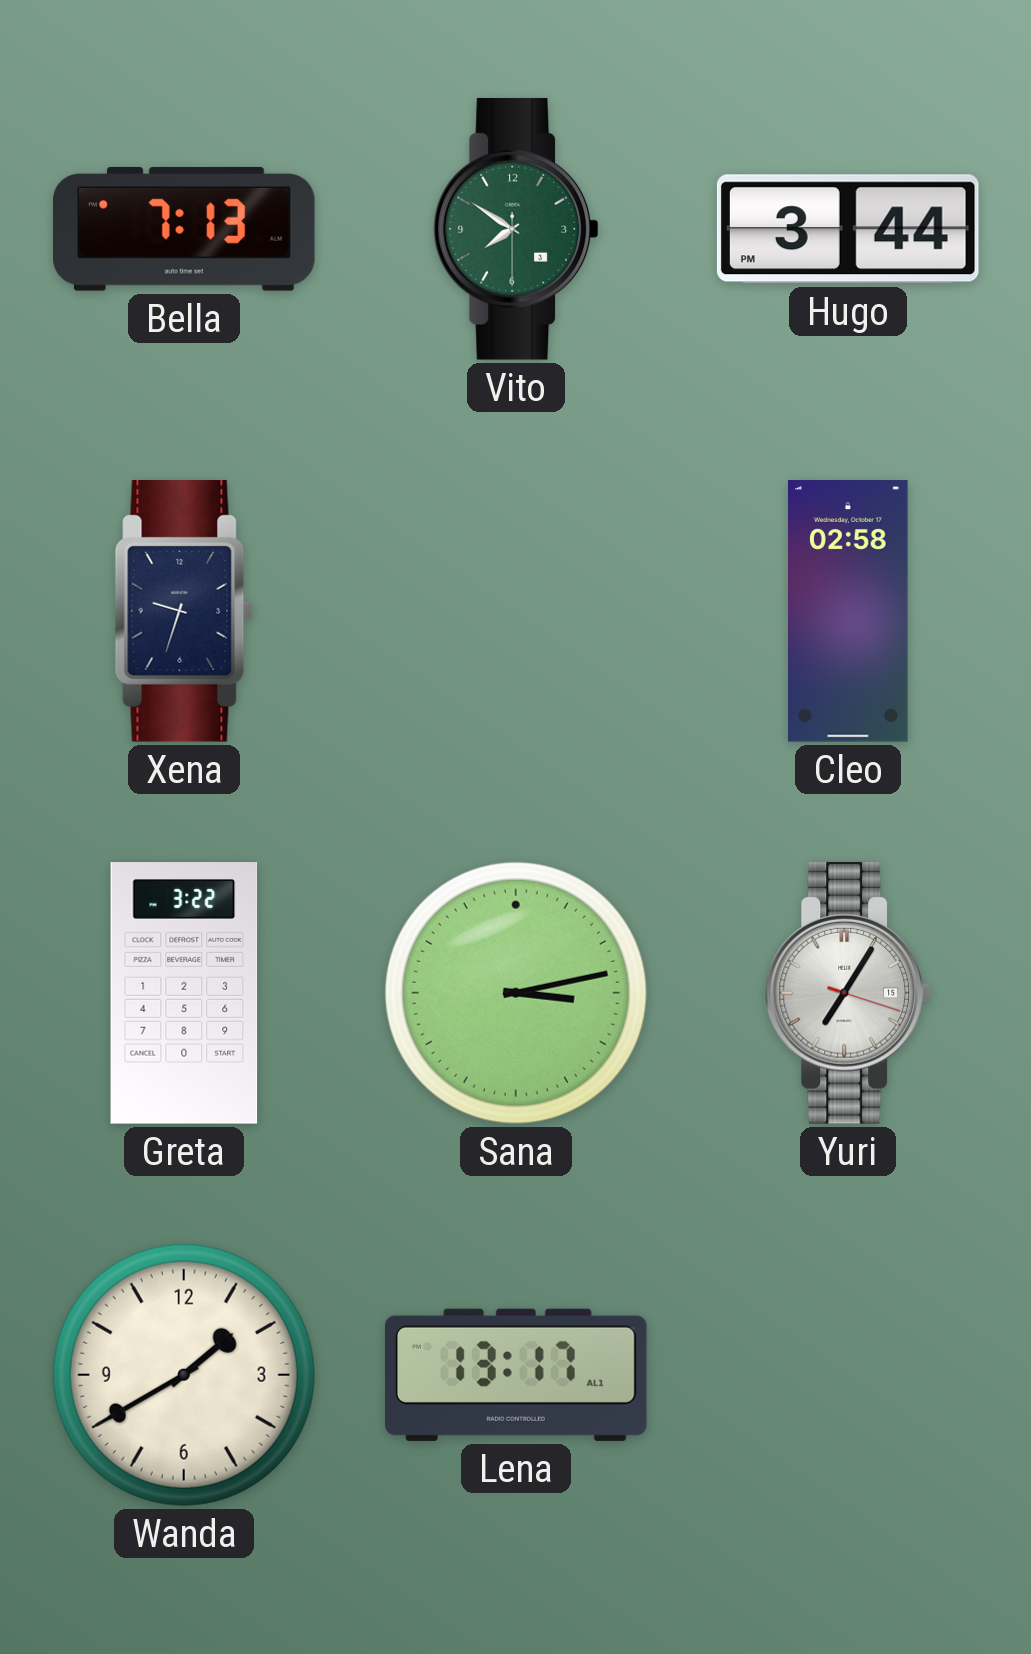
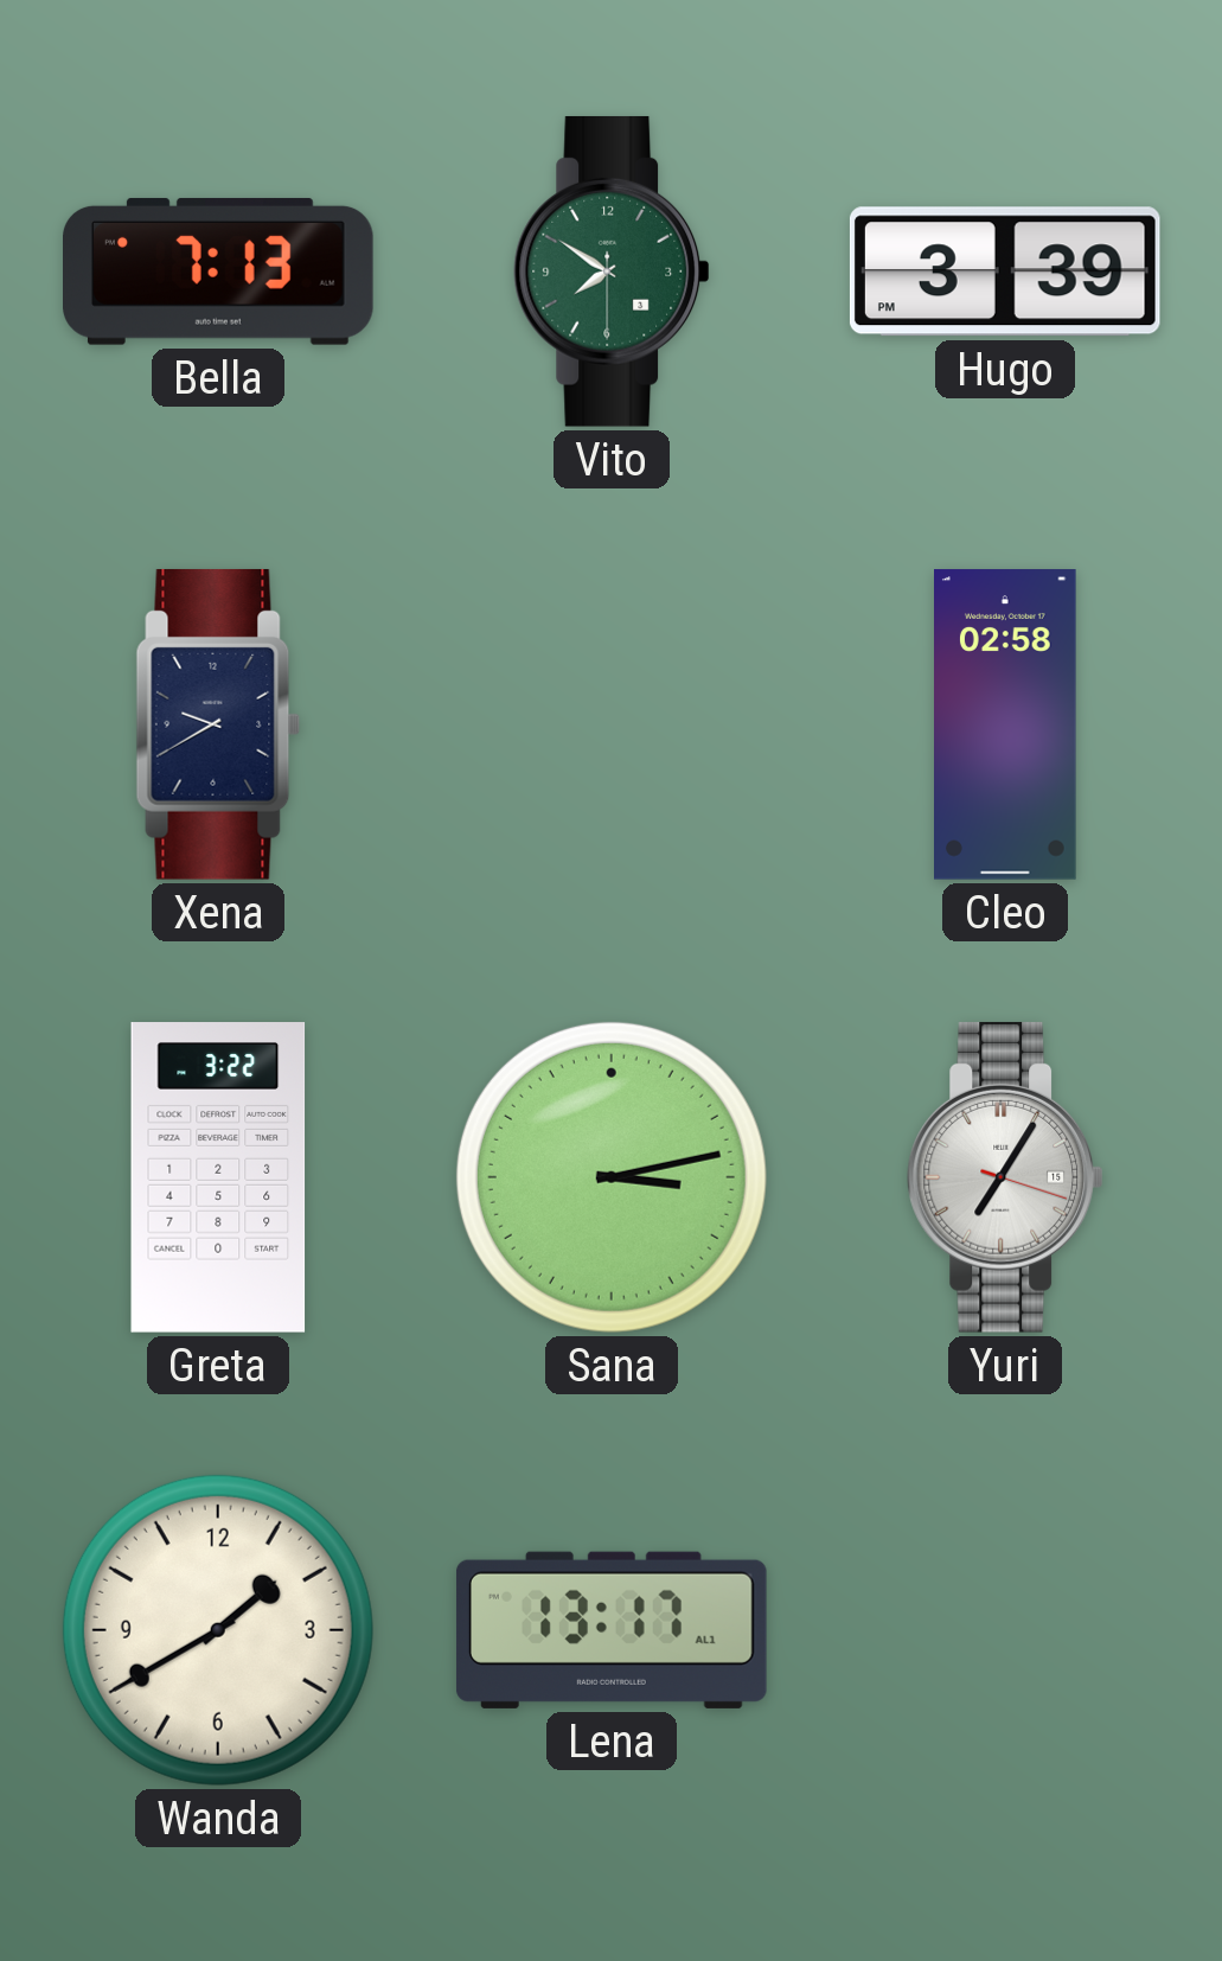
Hugo: 3:44 -> 3:39
Xena: 9:33 -> 9:40
